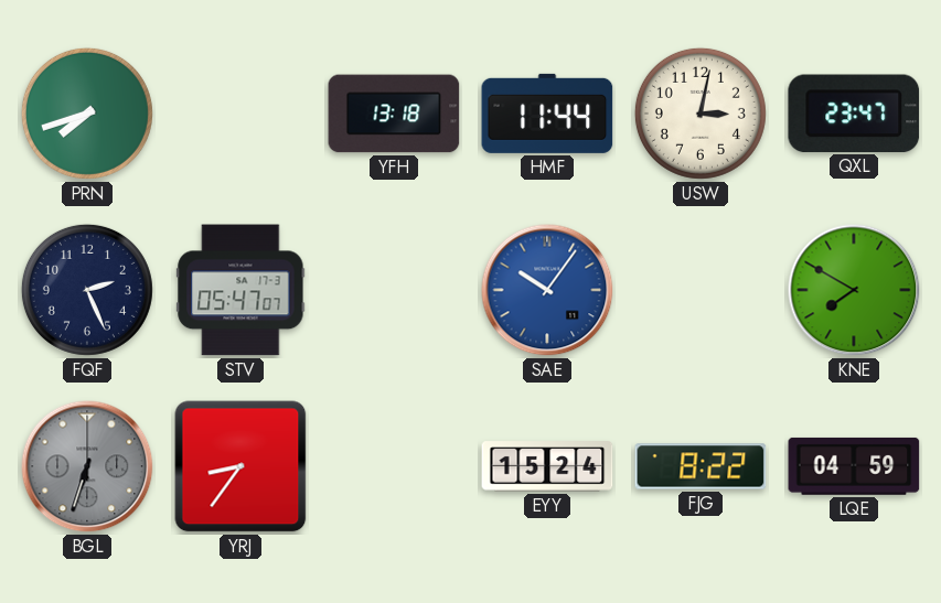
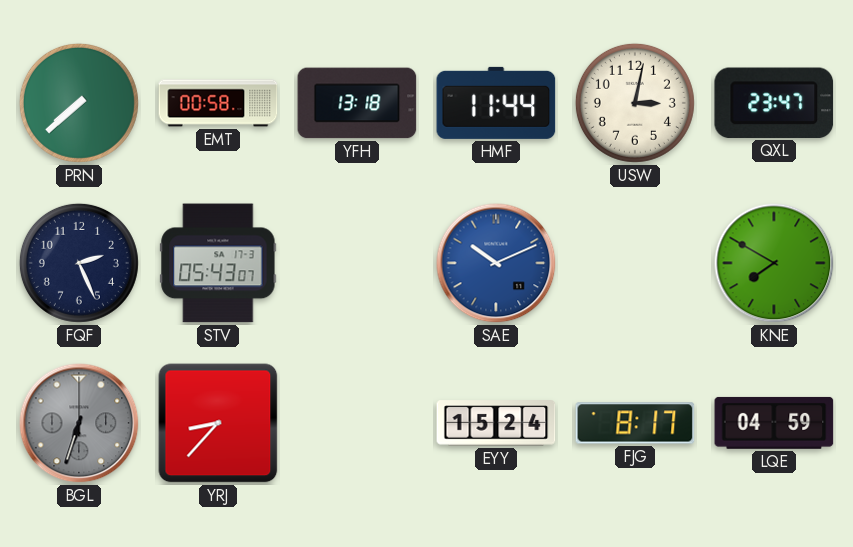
PRN: 7:42 -> 7:38
EMT: none -> 00:58
STV: 05:47 -> 05:43
SAE: 10:06 -> 10:11
YRJ: 8:36 -> 8:37
FJG: 8:22 -> 8:17
